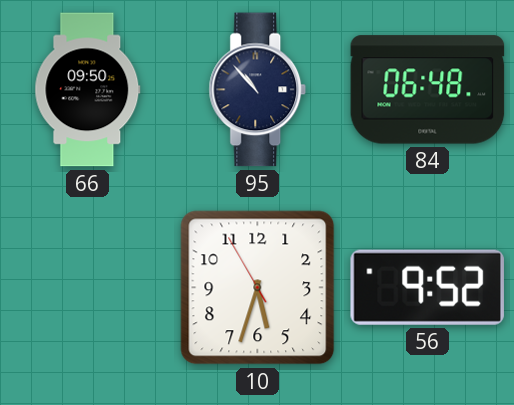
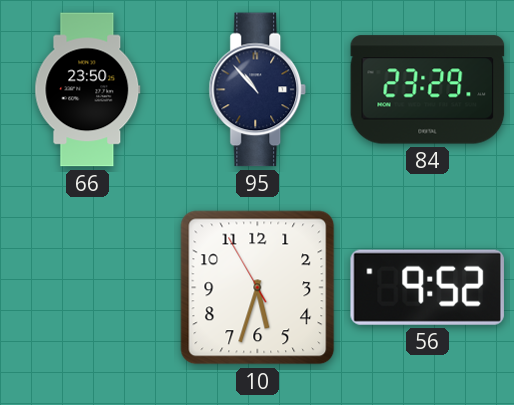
66: 09:50 -> 23:50
84: 06:48 -> 23:29
